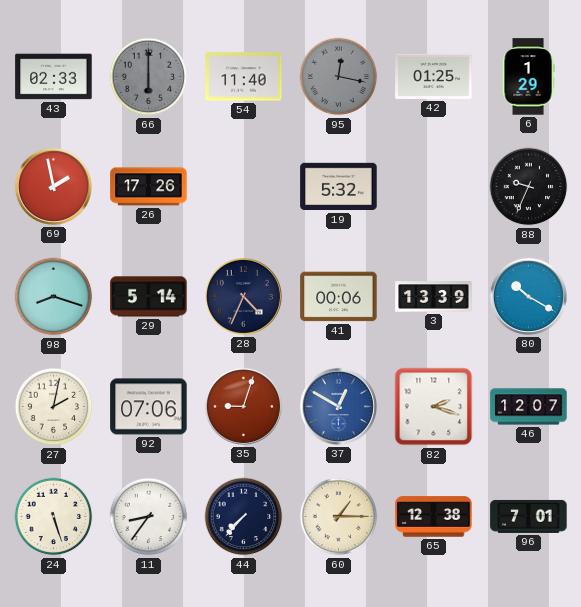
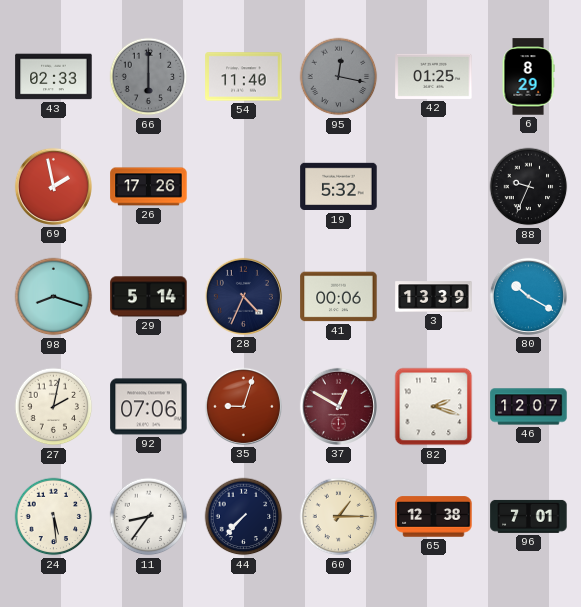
6: 1:29 -> 8:29
37 dial: blue -> burgundy
24: 5:27 -> 5:29
